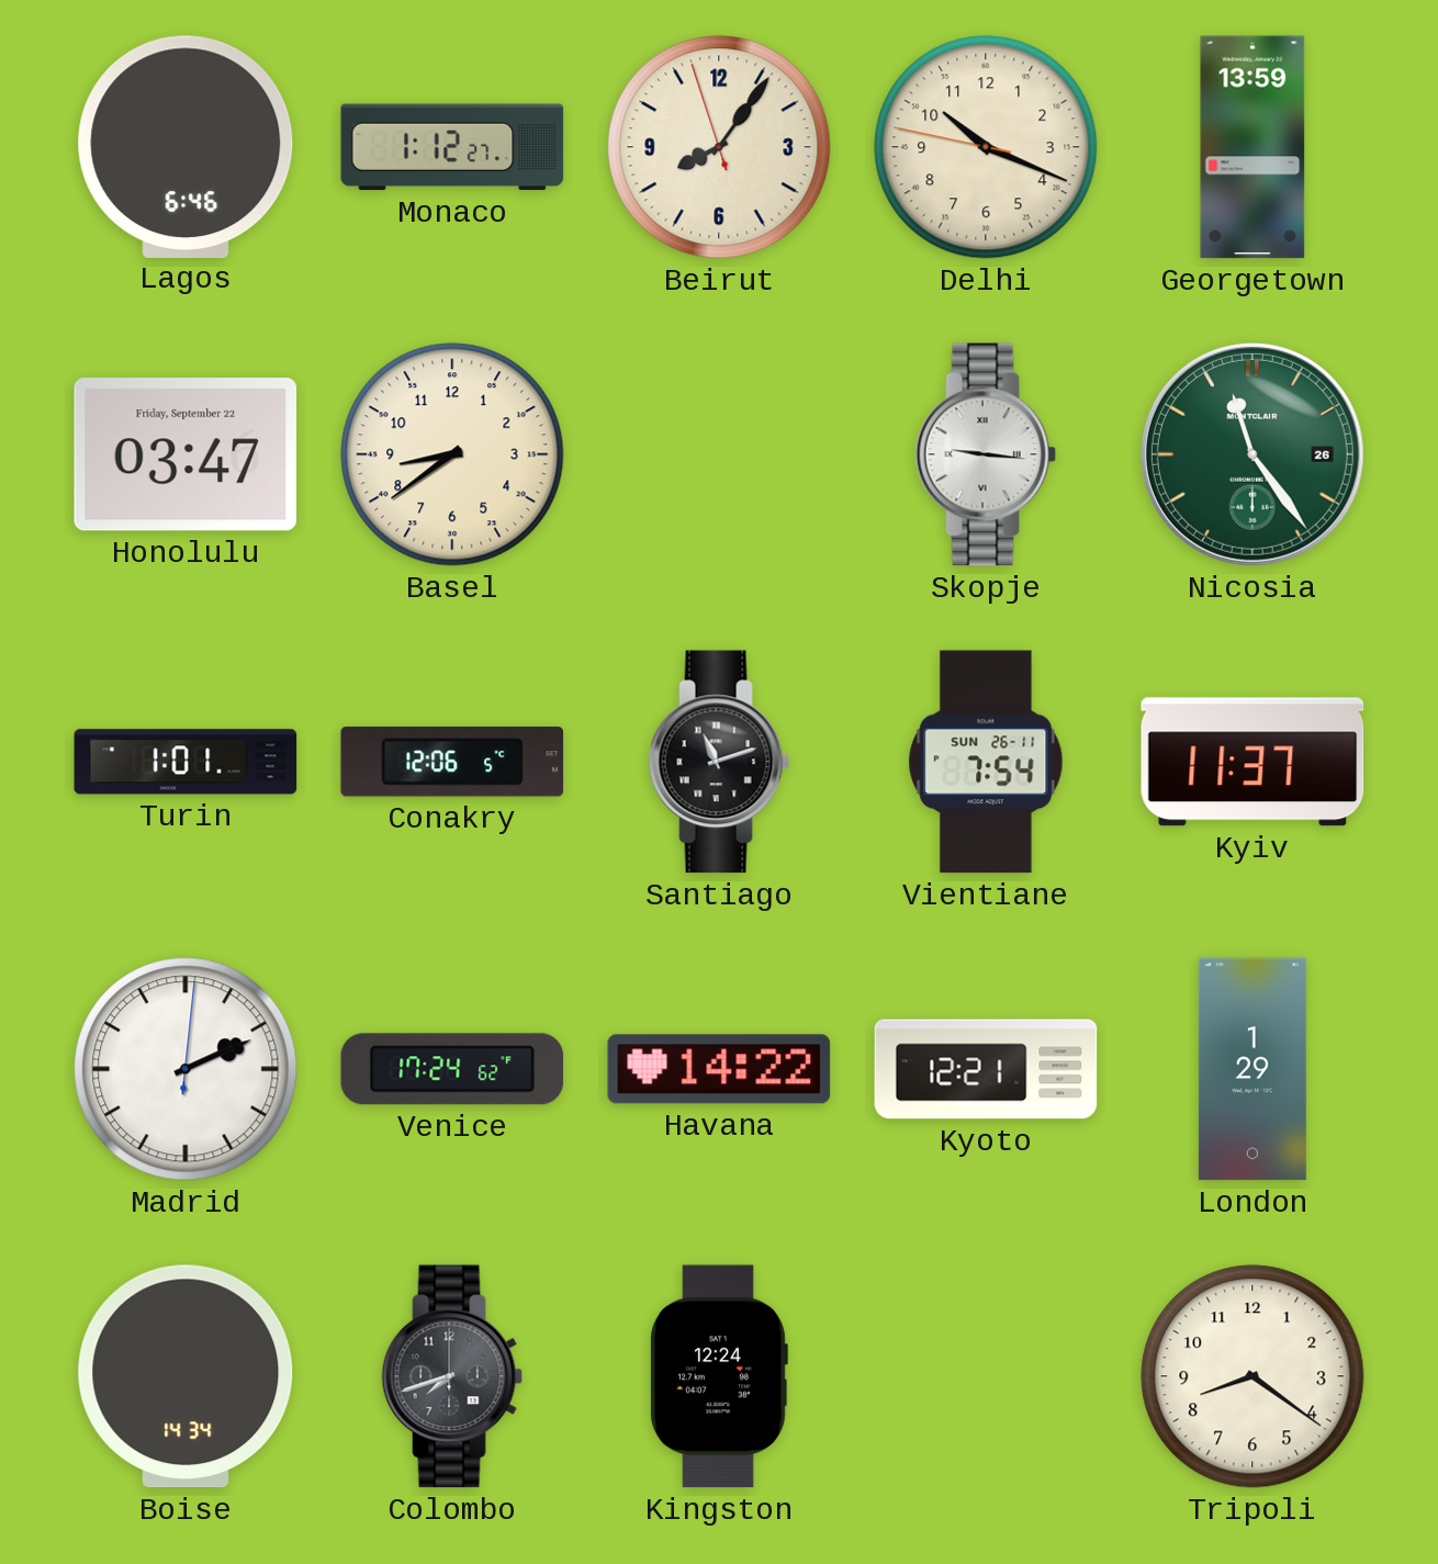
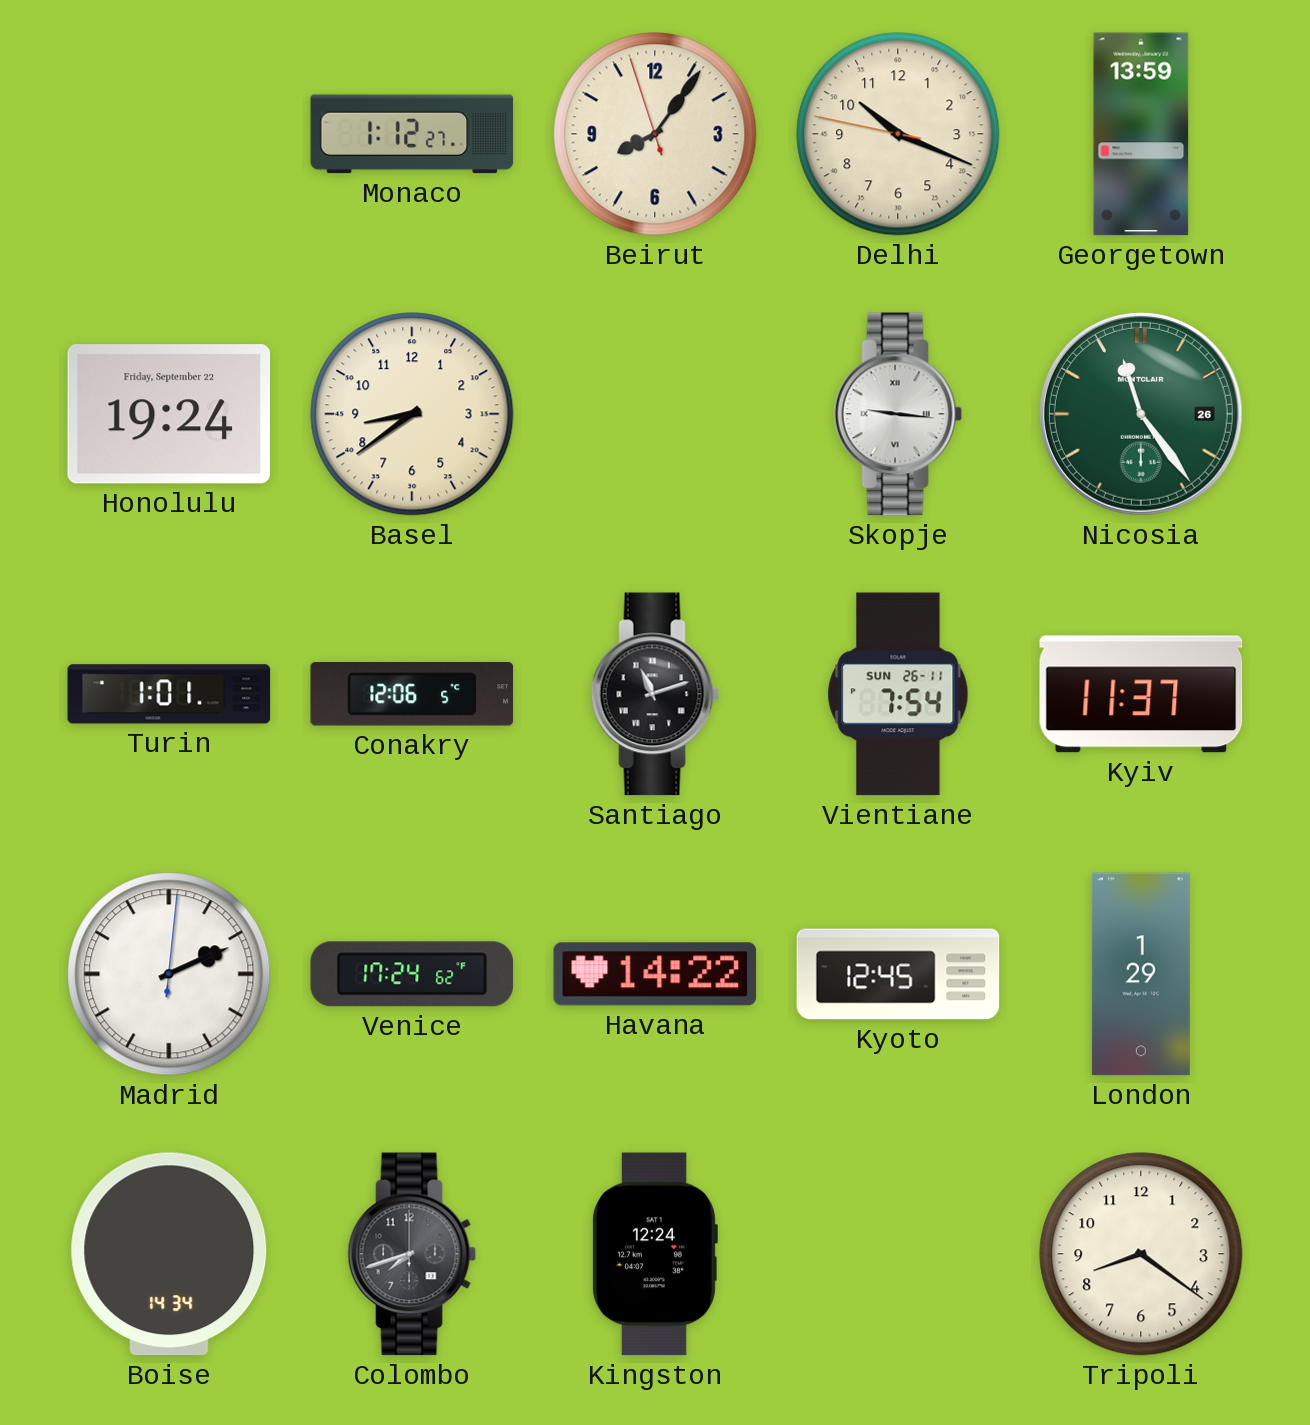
Lagos: 6:46 -> none
Honolulu: 03:47 -> 19:24
Kyoto: 12:21 -> 12:45
